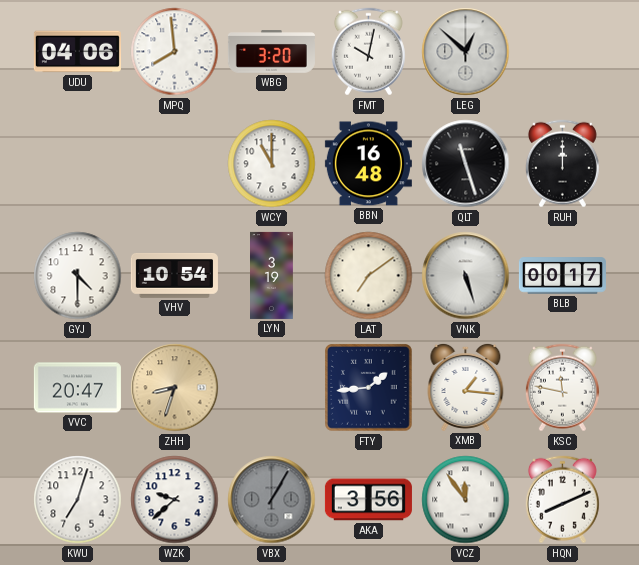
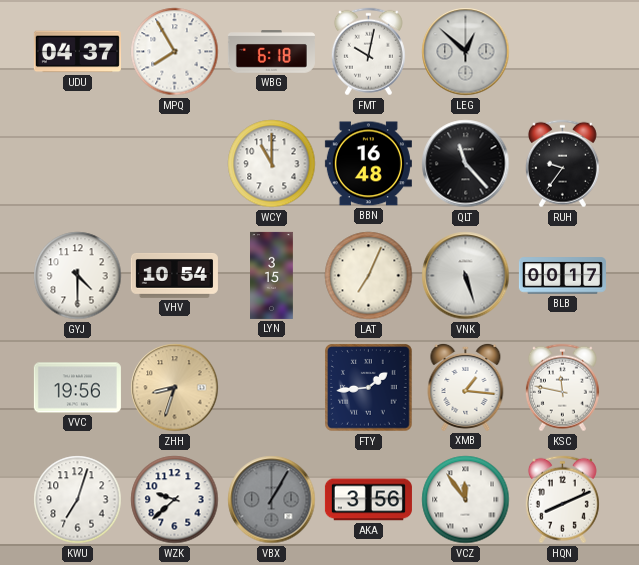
UDU: 04:06 -> 04:37
MPQ: 7:59 -> 7:55
WBG: 3:20 -> 6:18
QLT: 11:27 -> 11:23
RUH: 12:00 -> 9:36
LYN: 3:19 -> 3:15
LAT: 7:09 -> 7:04
VVC: 20:47 -> 19:56
